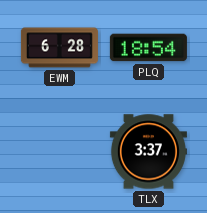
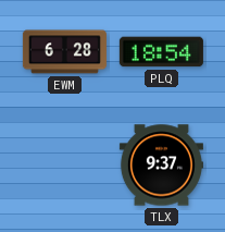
TLX: 3:37 -> 9:37
